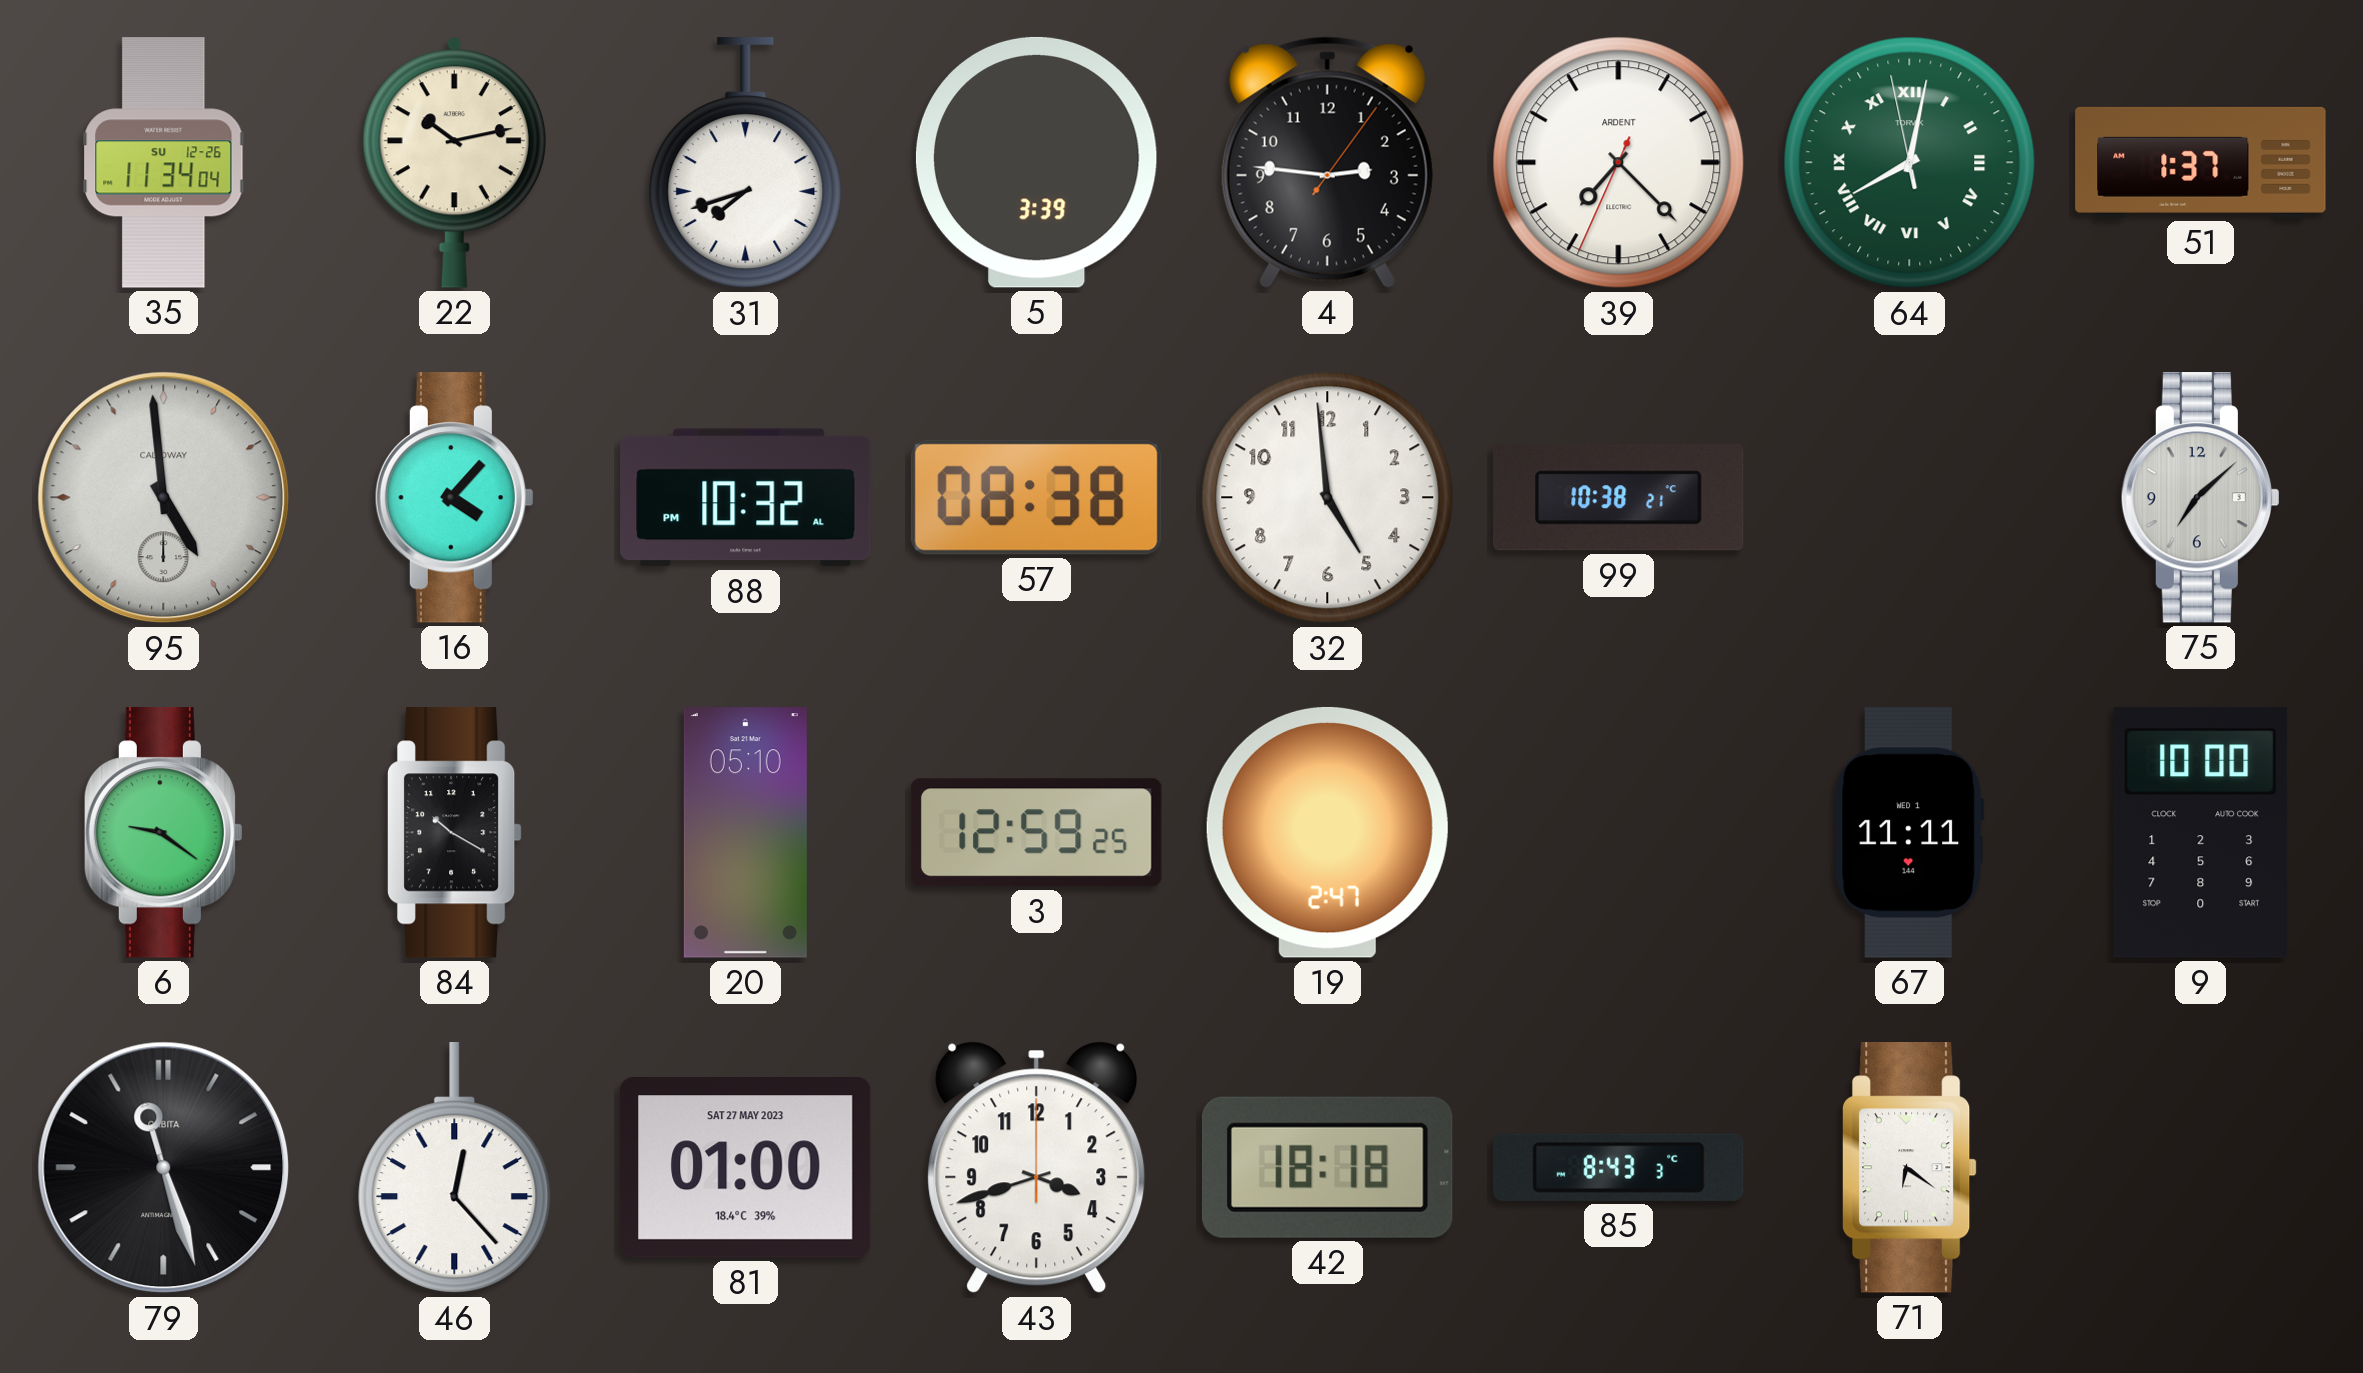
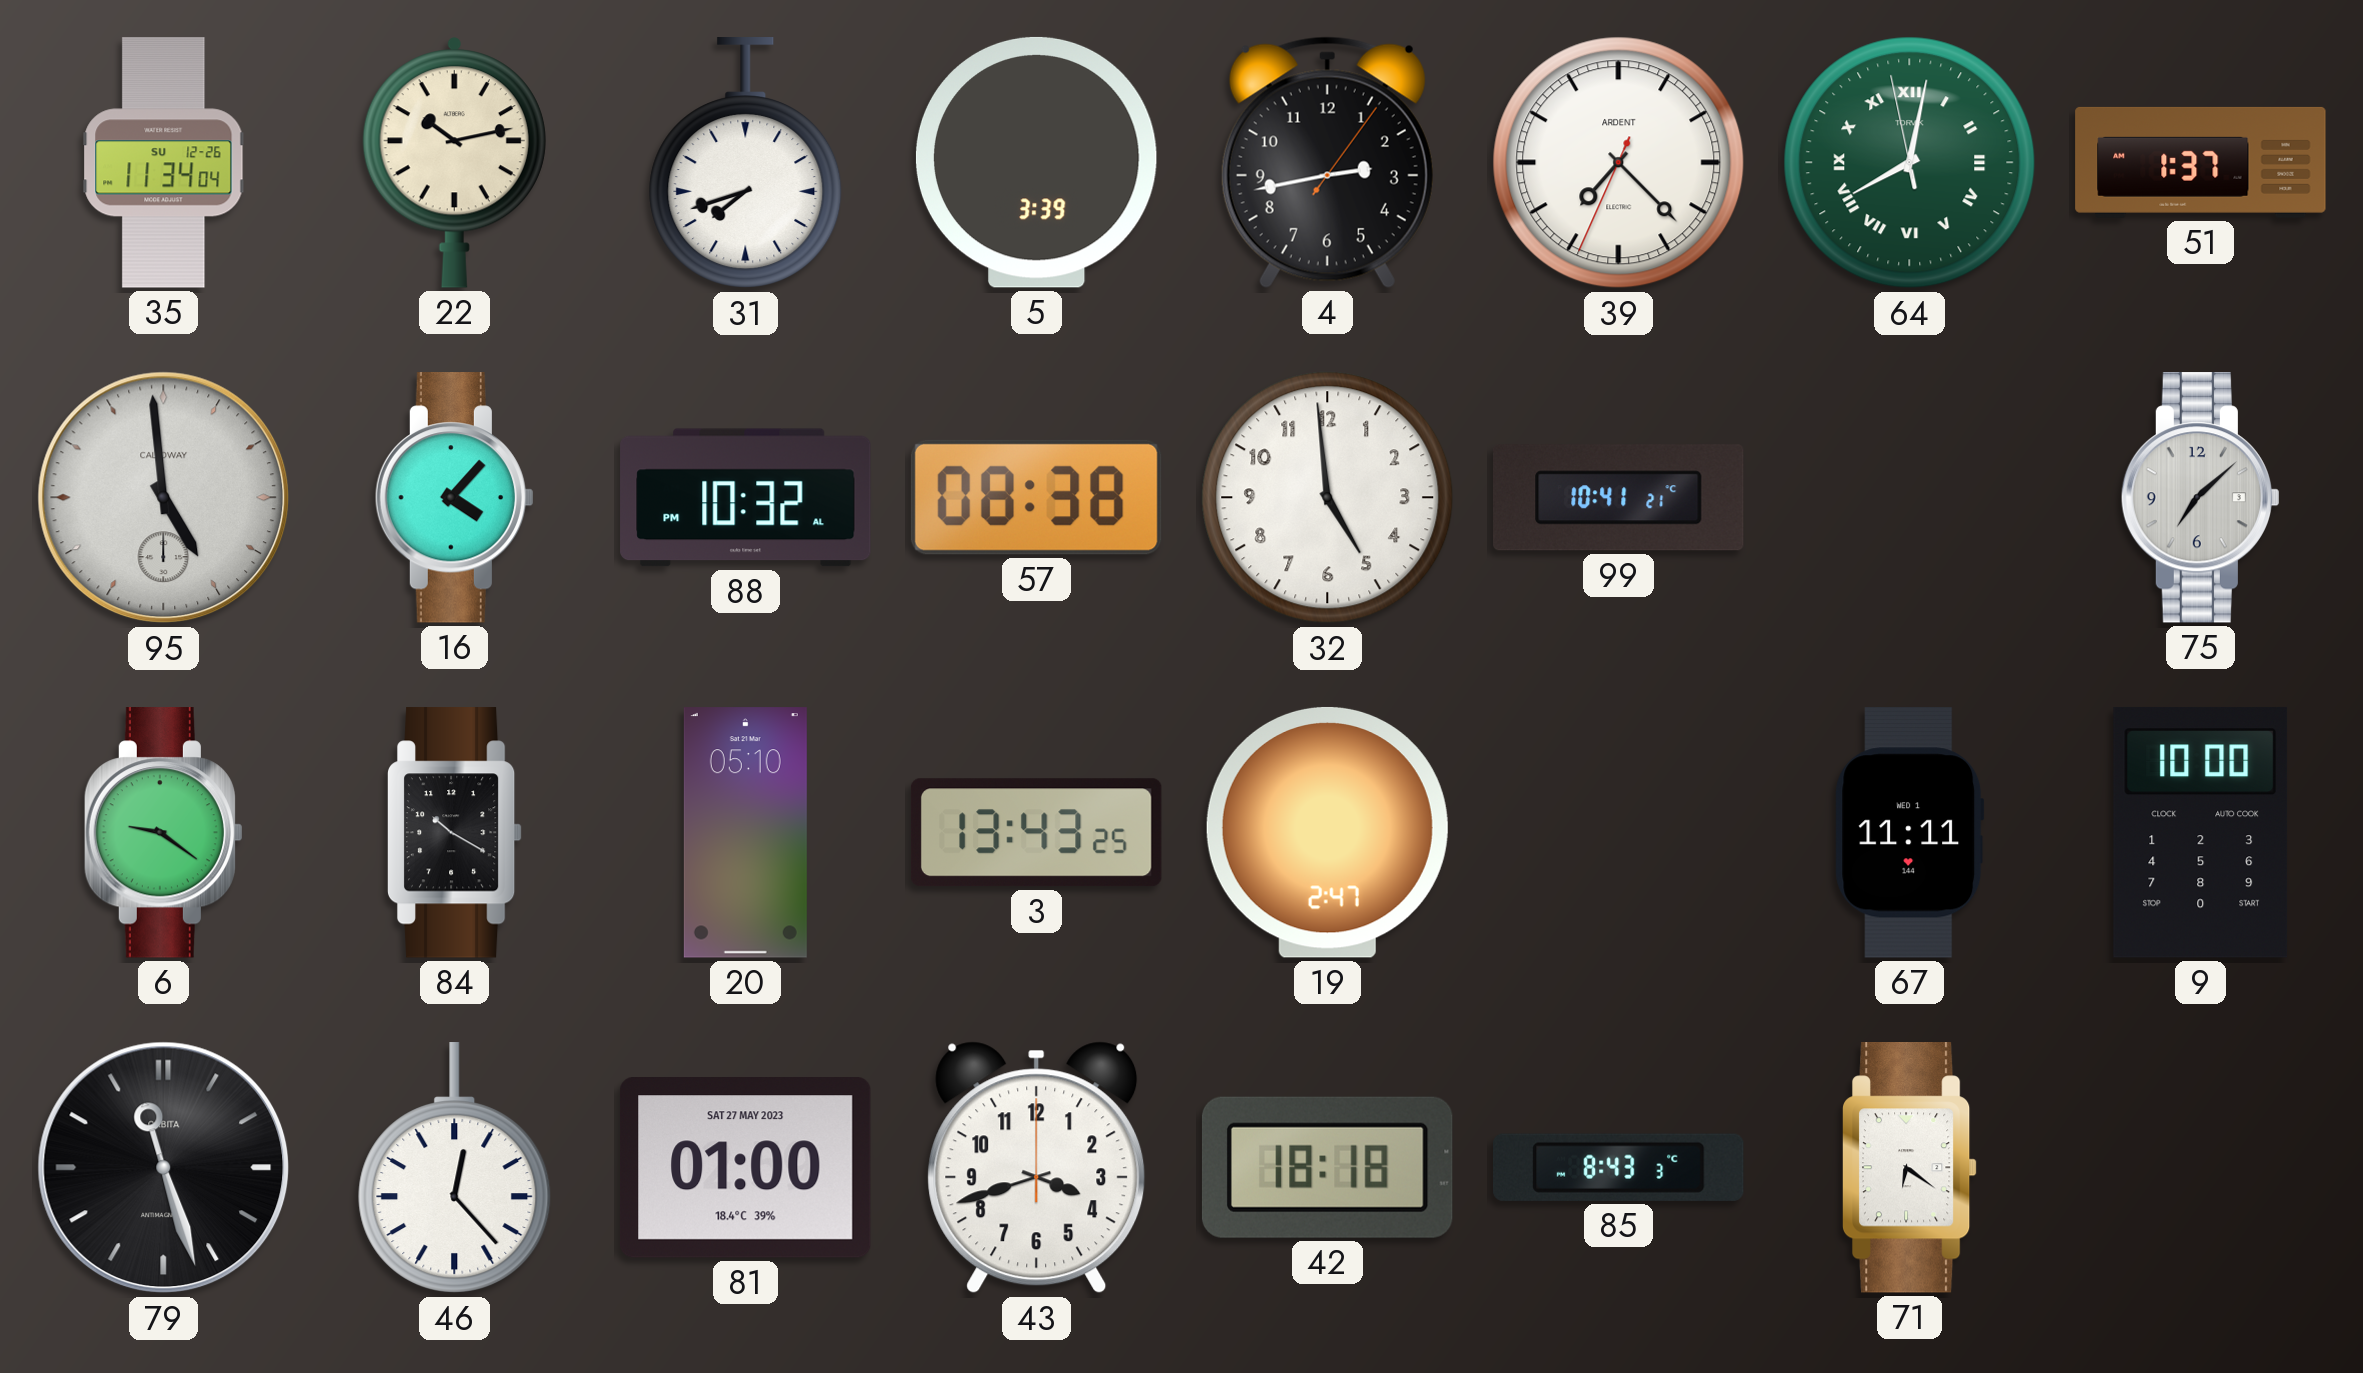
4: 2:46 -> 2:43
99: 10:38 -> 10:41
3: 12:59 -> 13:43
